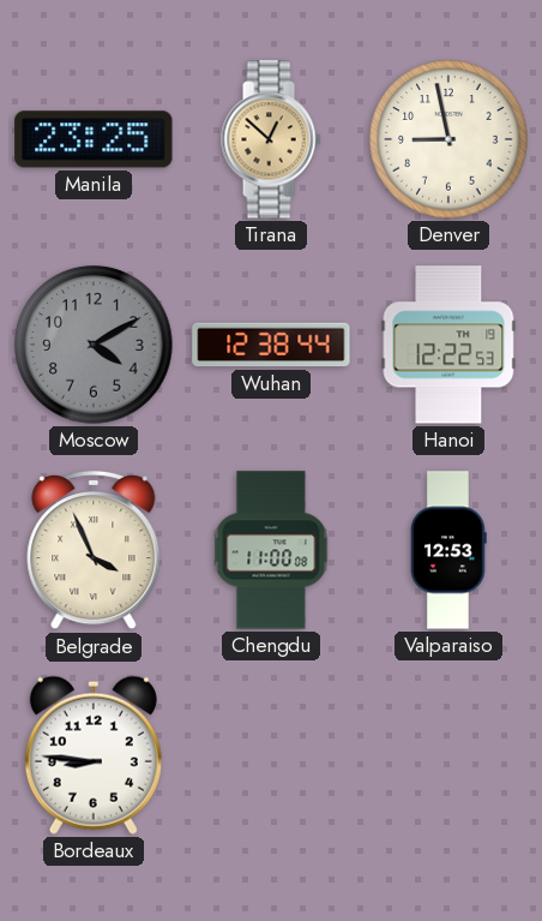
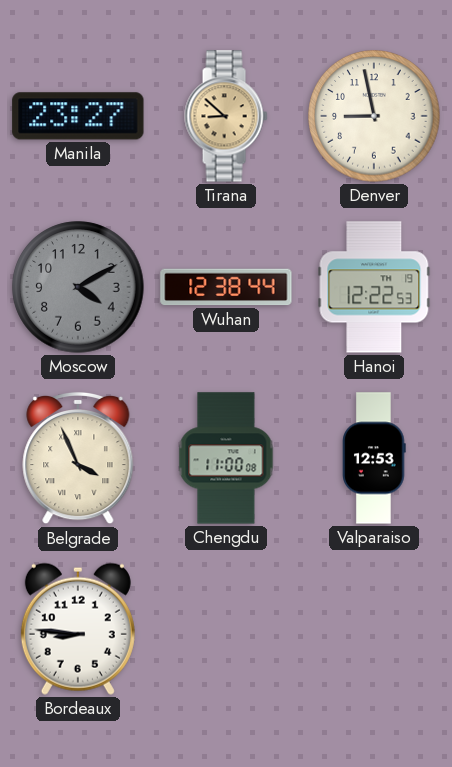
Manila: 23:25 -> 23:27
Tirana: 12:52 -> 8:52
